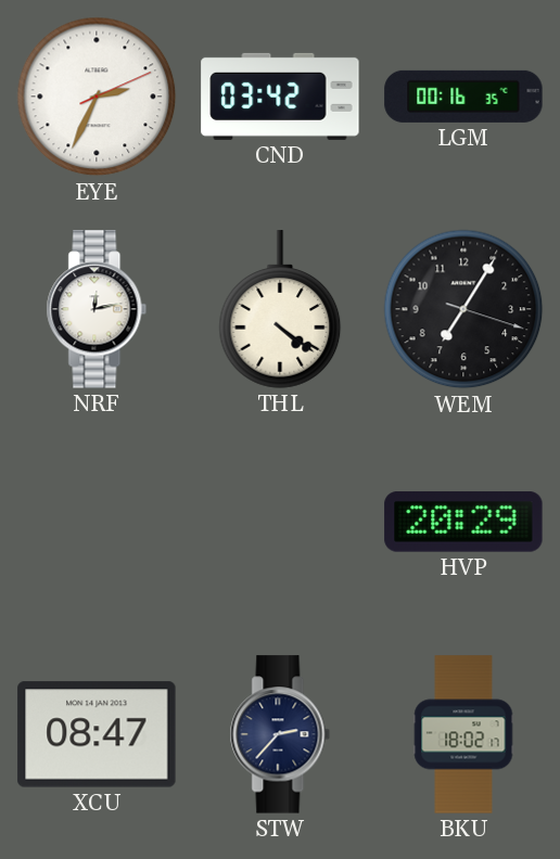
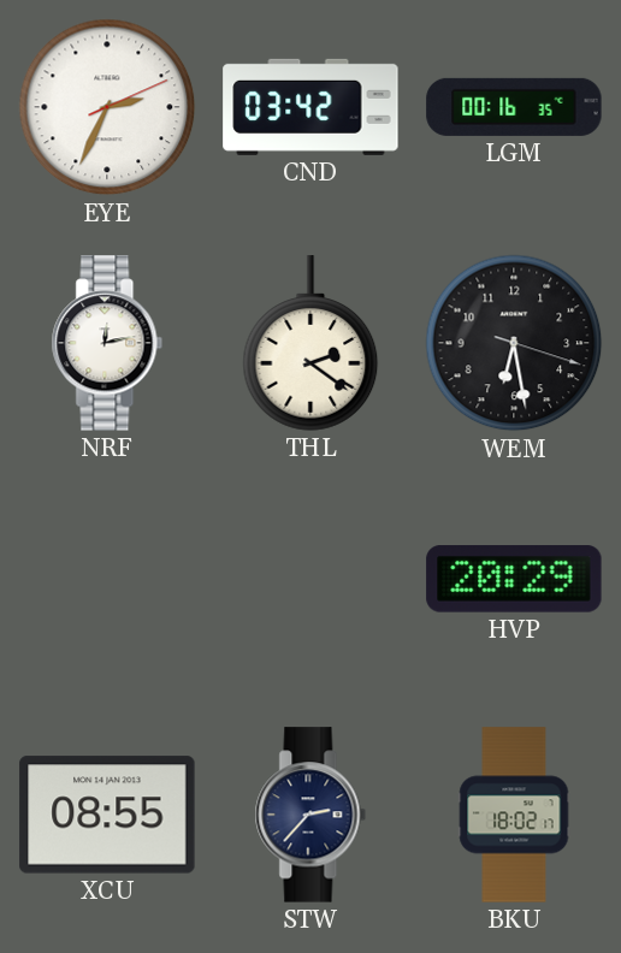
THL: 4:21 -> 2:21
WEM: 7:05 -> 6:28
XCU: 08:47 -> 08:55
